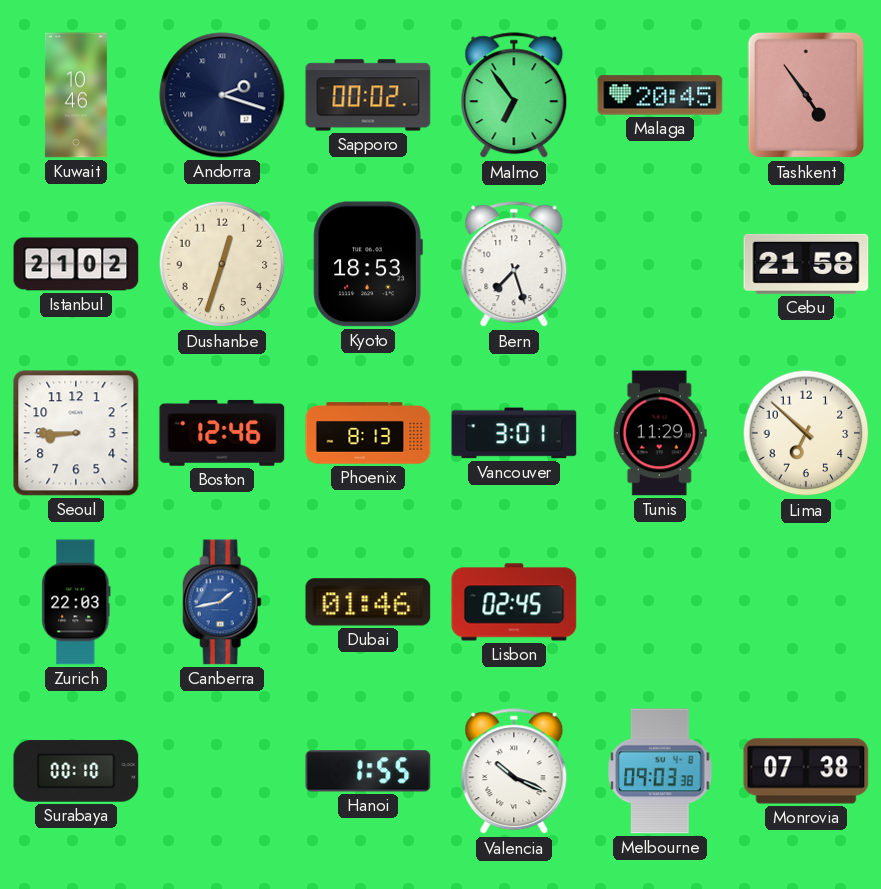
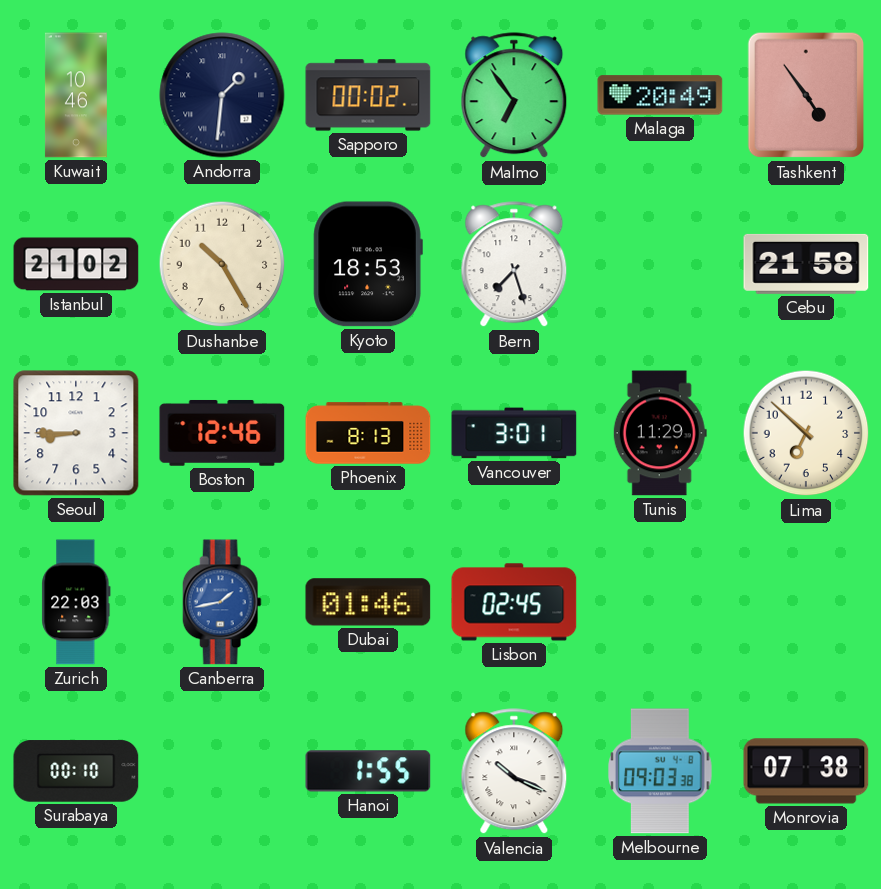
Andorra: 2:18 -> 1:31
Malaga: 20:45 -> 20:49
Dushanbe: 12:33 -> 10:25
